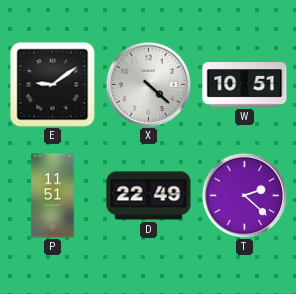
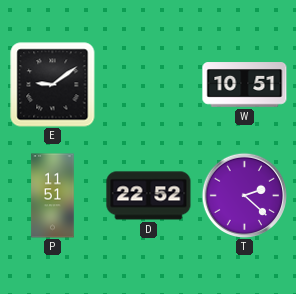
X: 4:22 -> none
D: 22:49 -> 22:52
